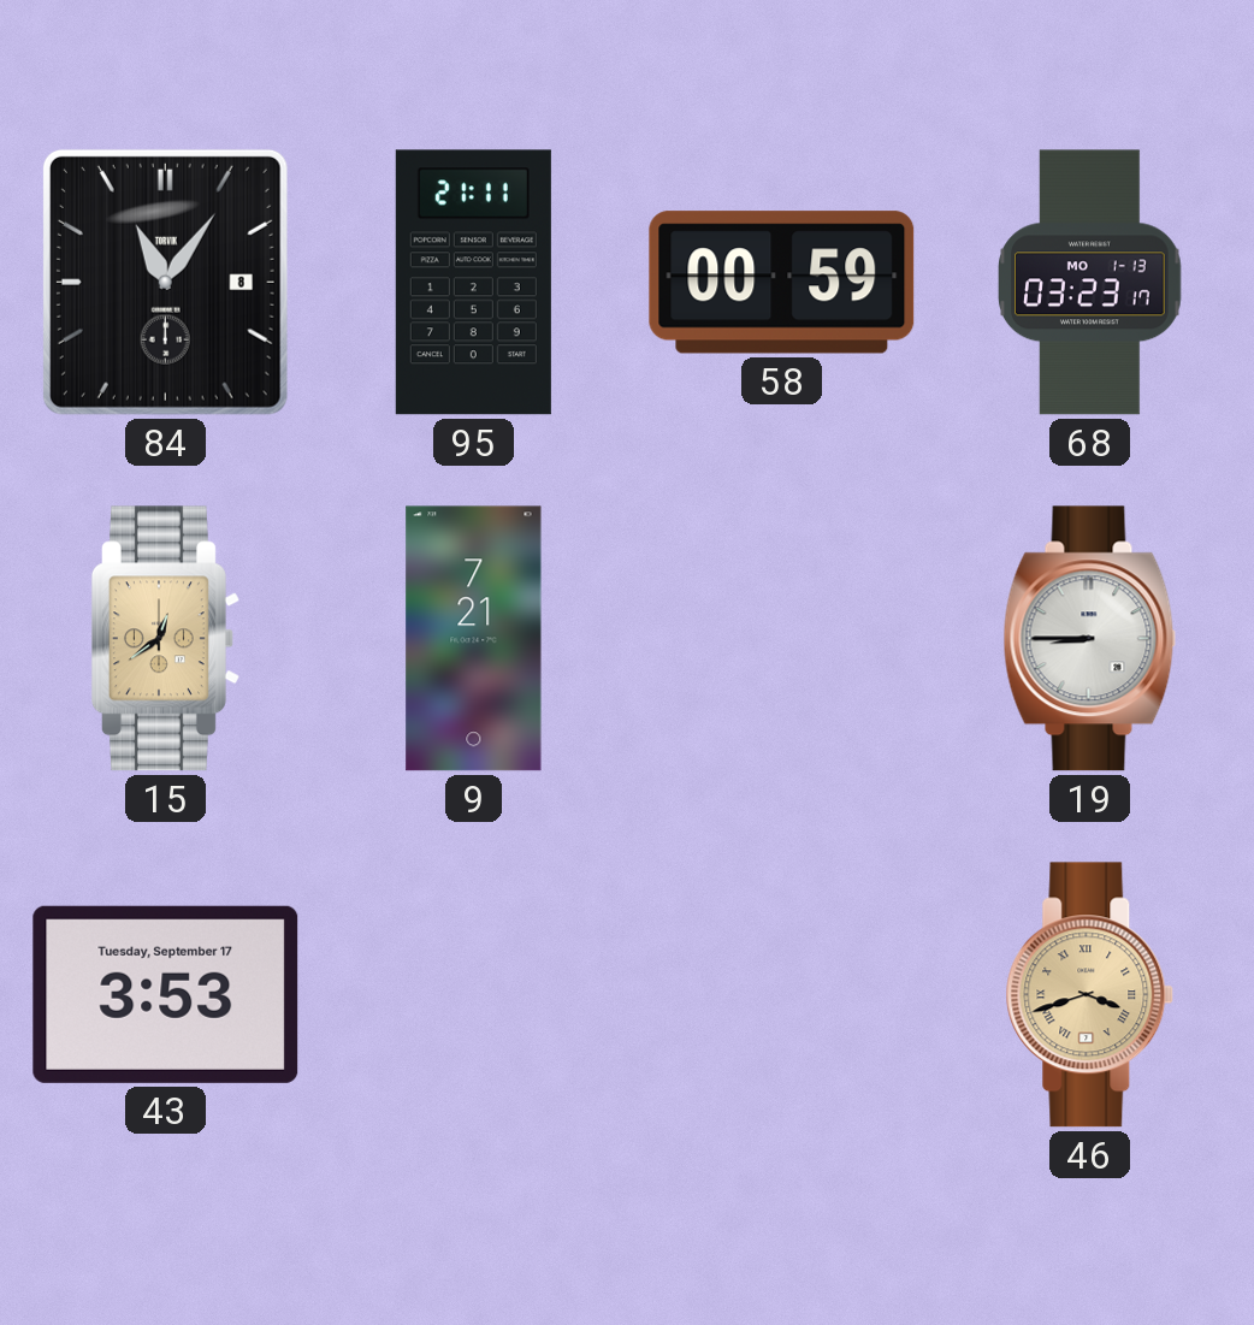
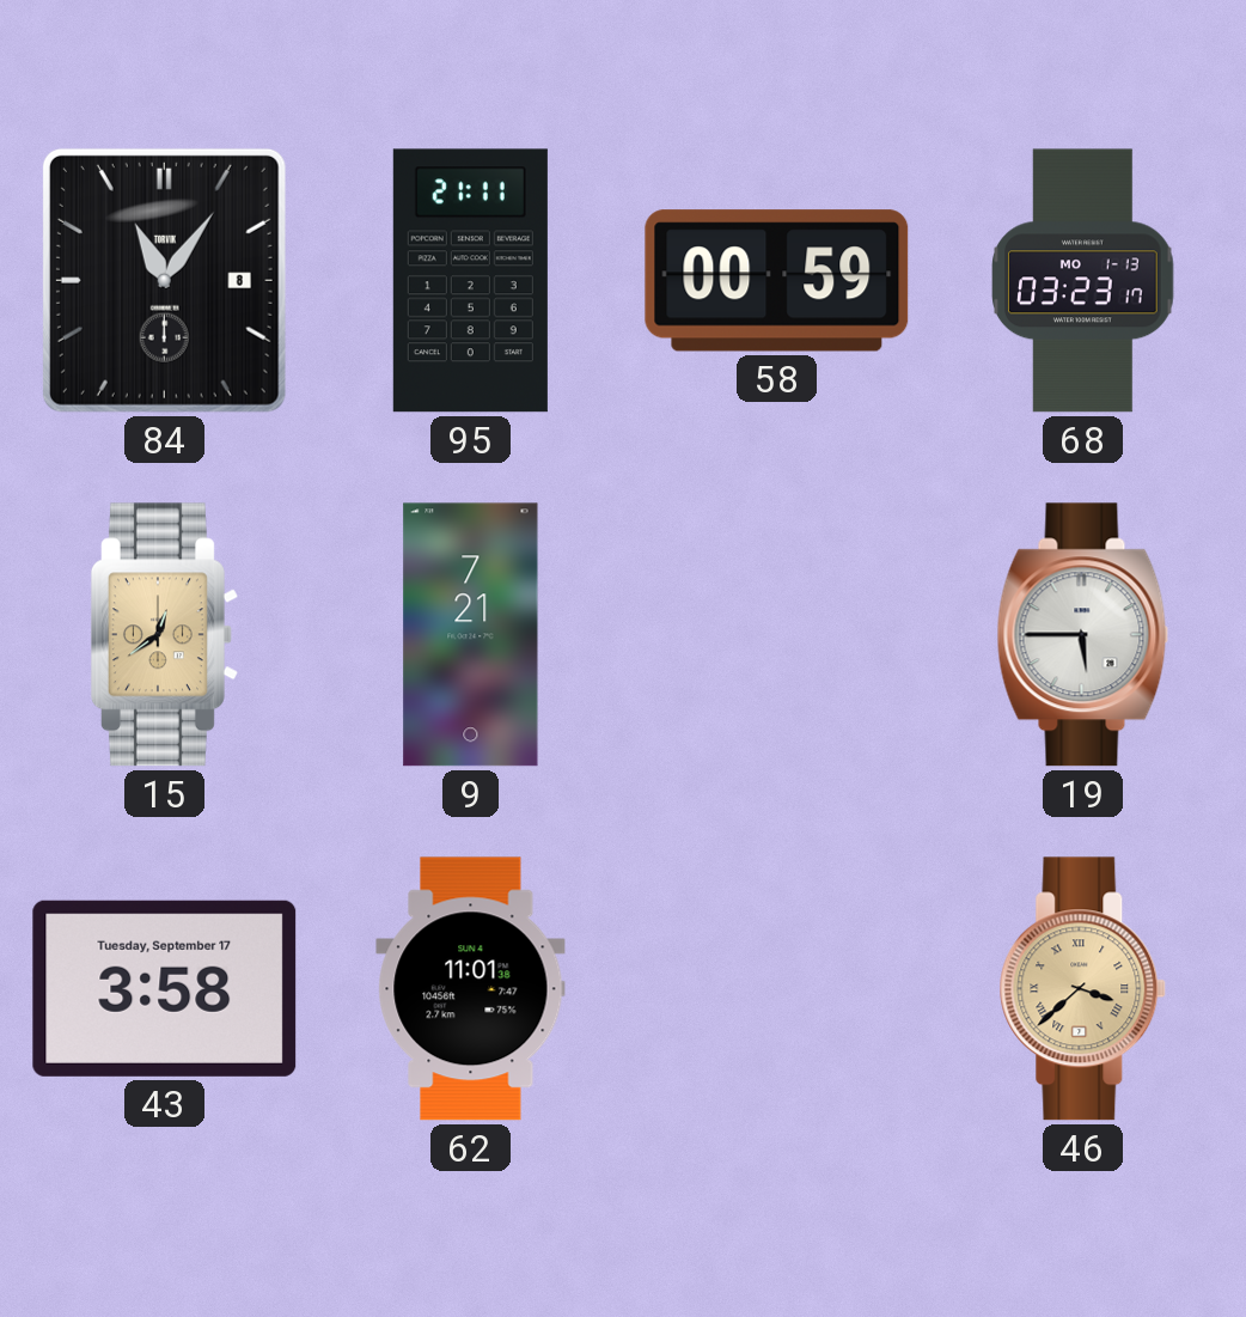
19: 8:45 -> 5:45
43: 3:53 -> 3:58
62: none -> 11:01
46: 3:42 -> 3:38
